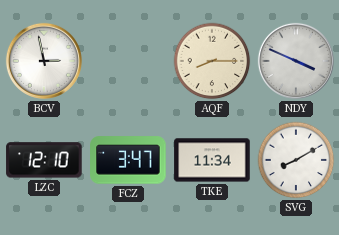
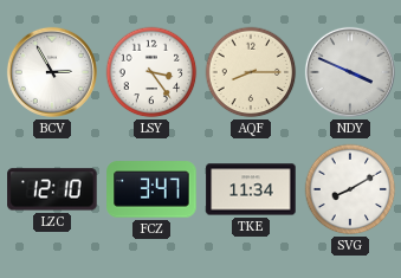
BCV: 2:58 -> 2:55
LSY: none -> 3:24
